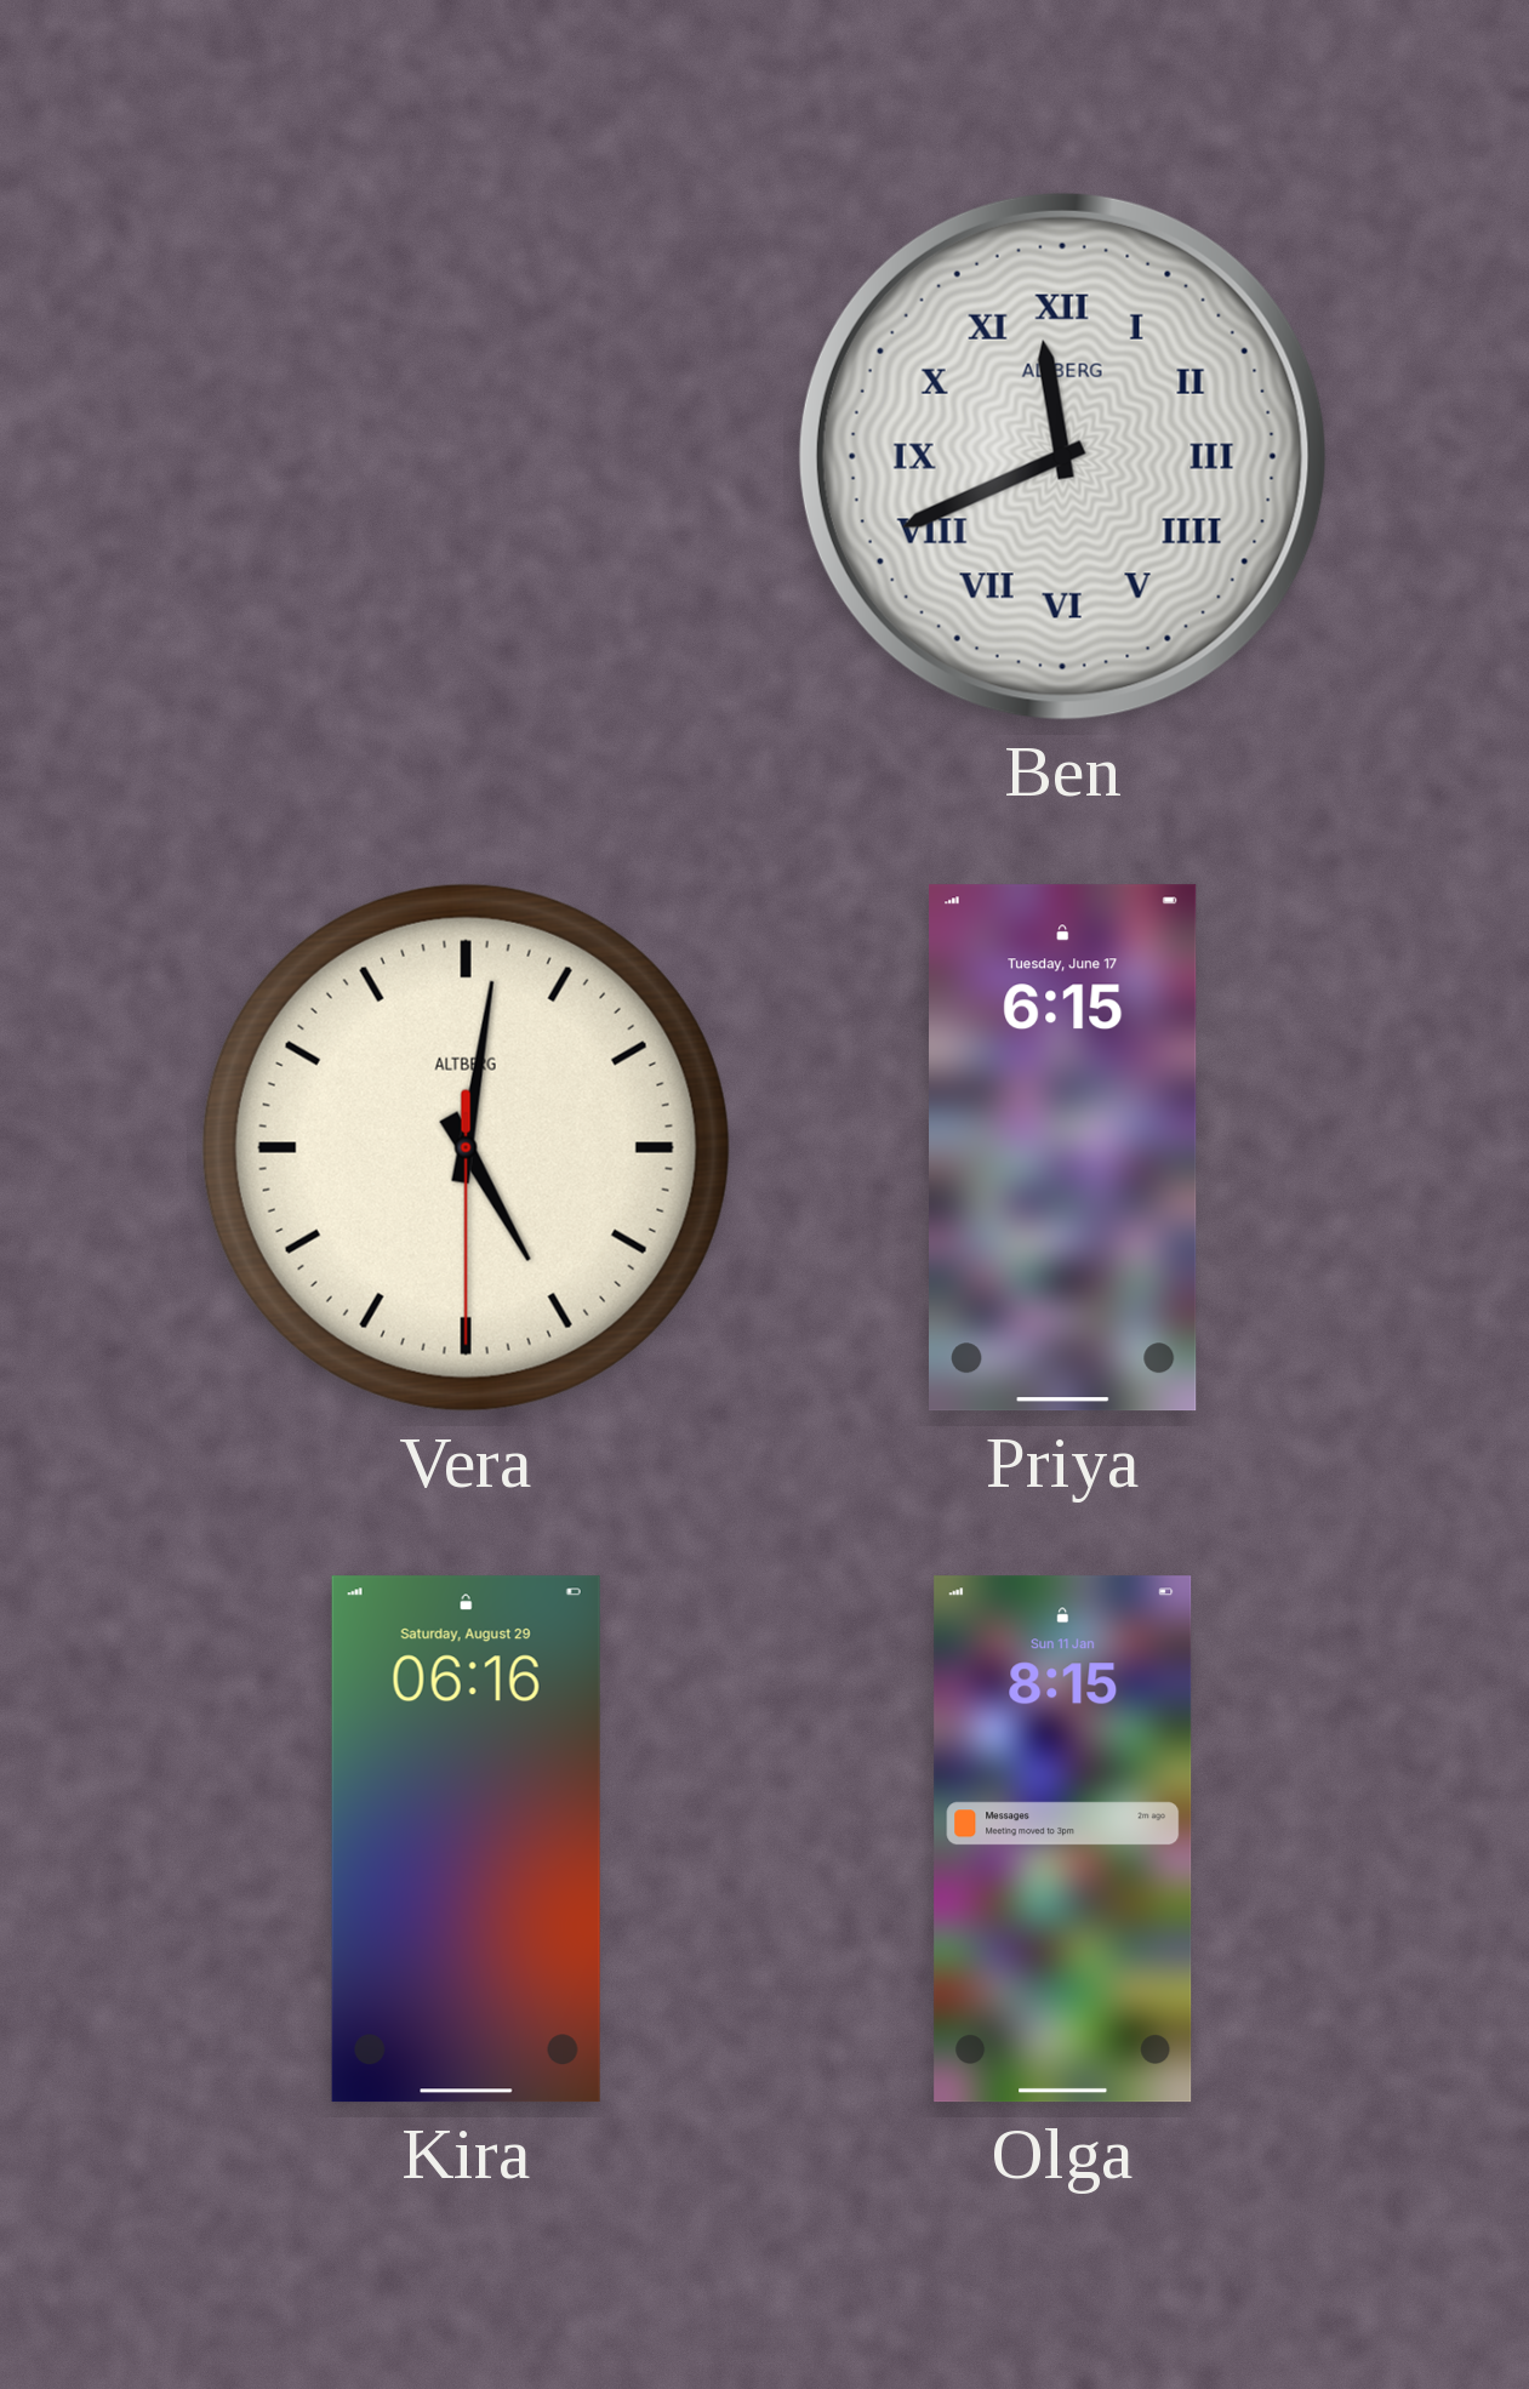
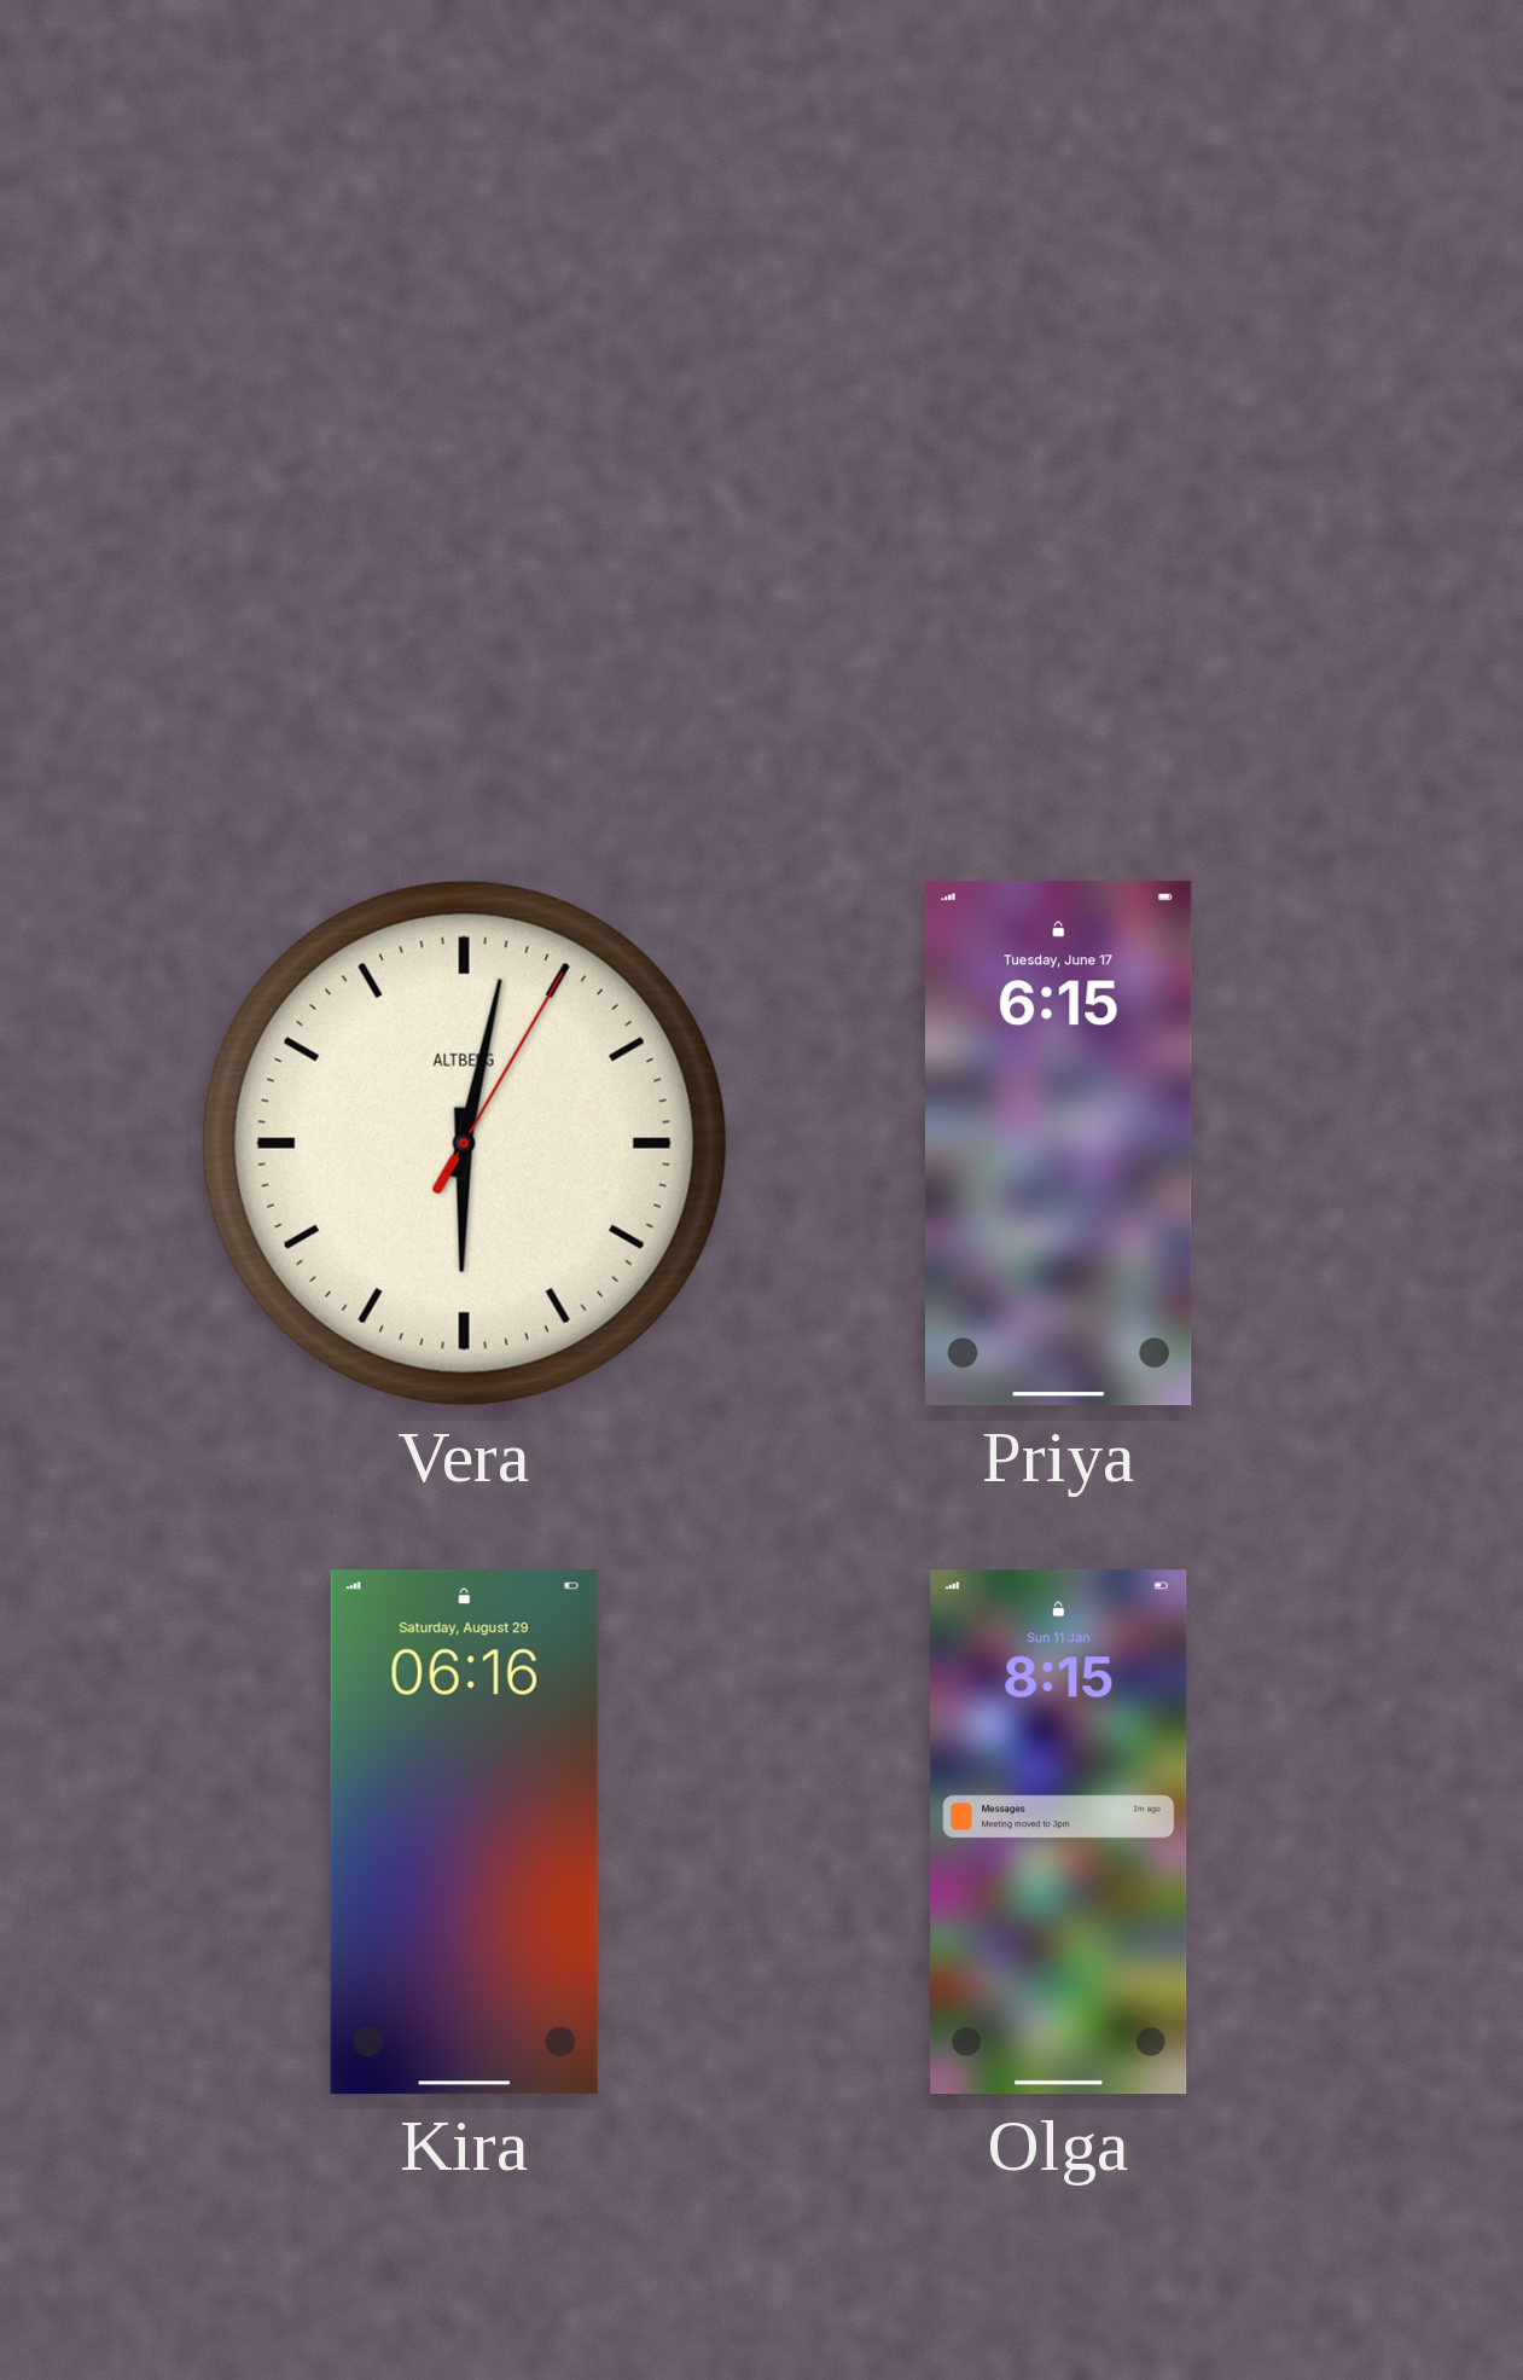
Ben: 11:41 -> none
Vera: 5:01 -> 6:02
